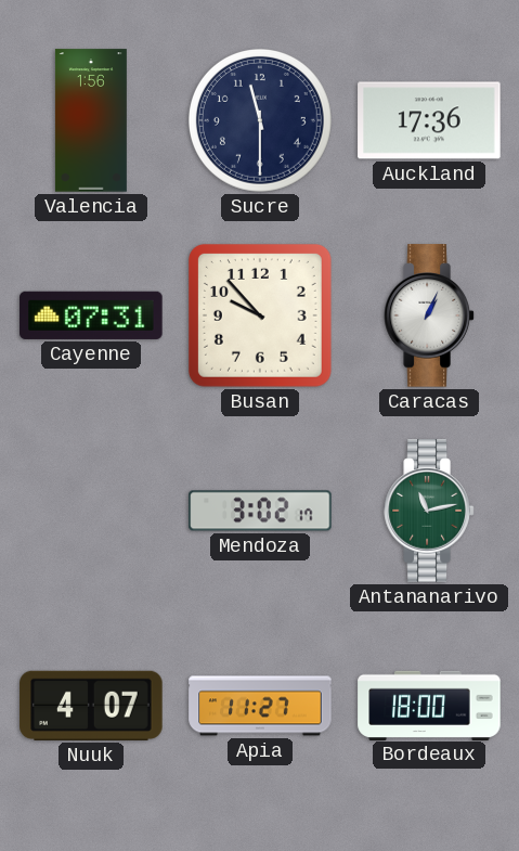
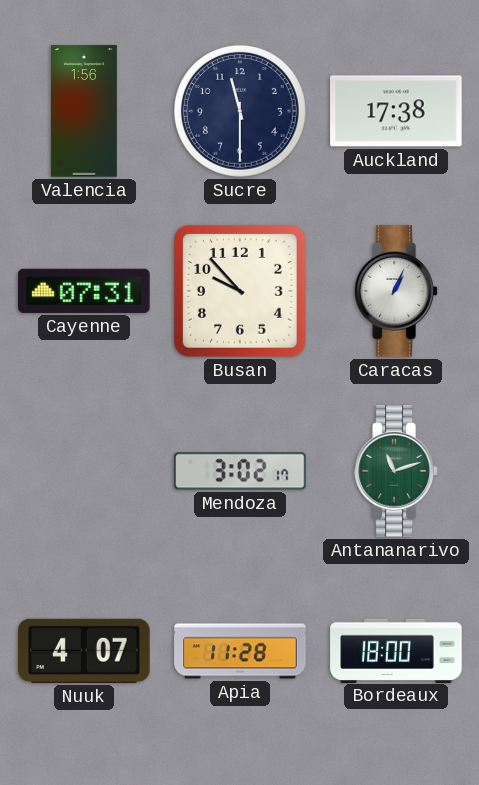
Auckland: 17:36 -> 17:38
Antananarivo: 11:13 -> 11:12
Apia: 11:27 -> 11:28
